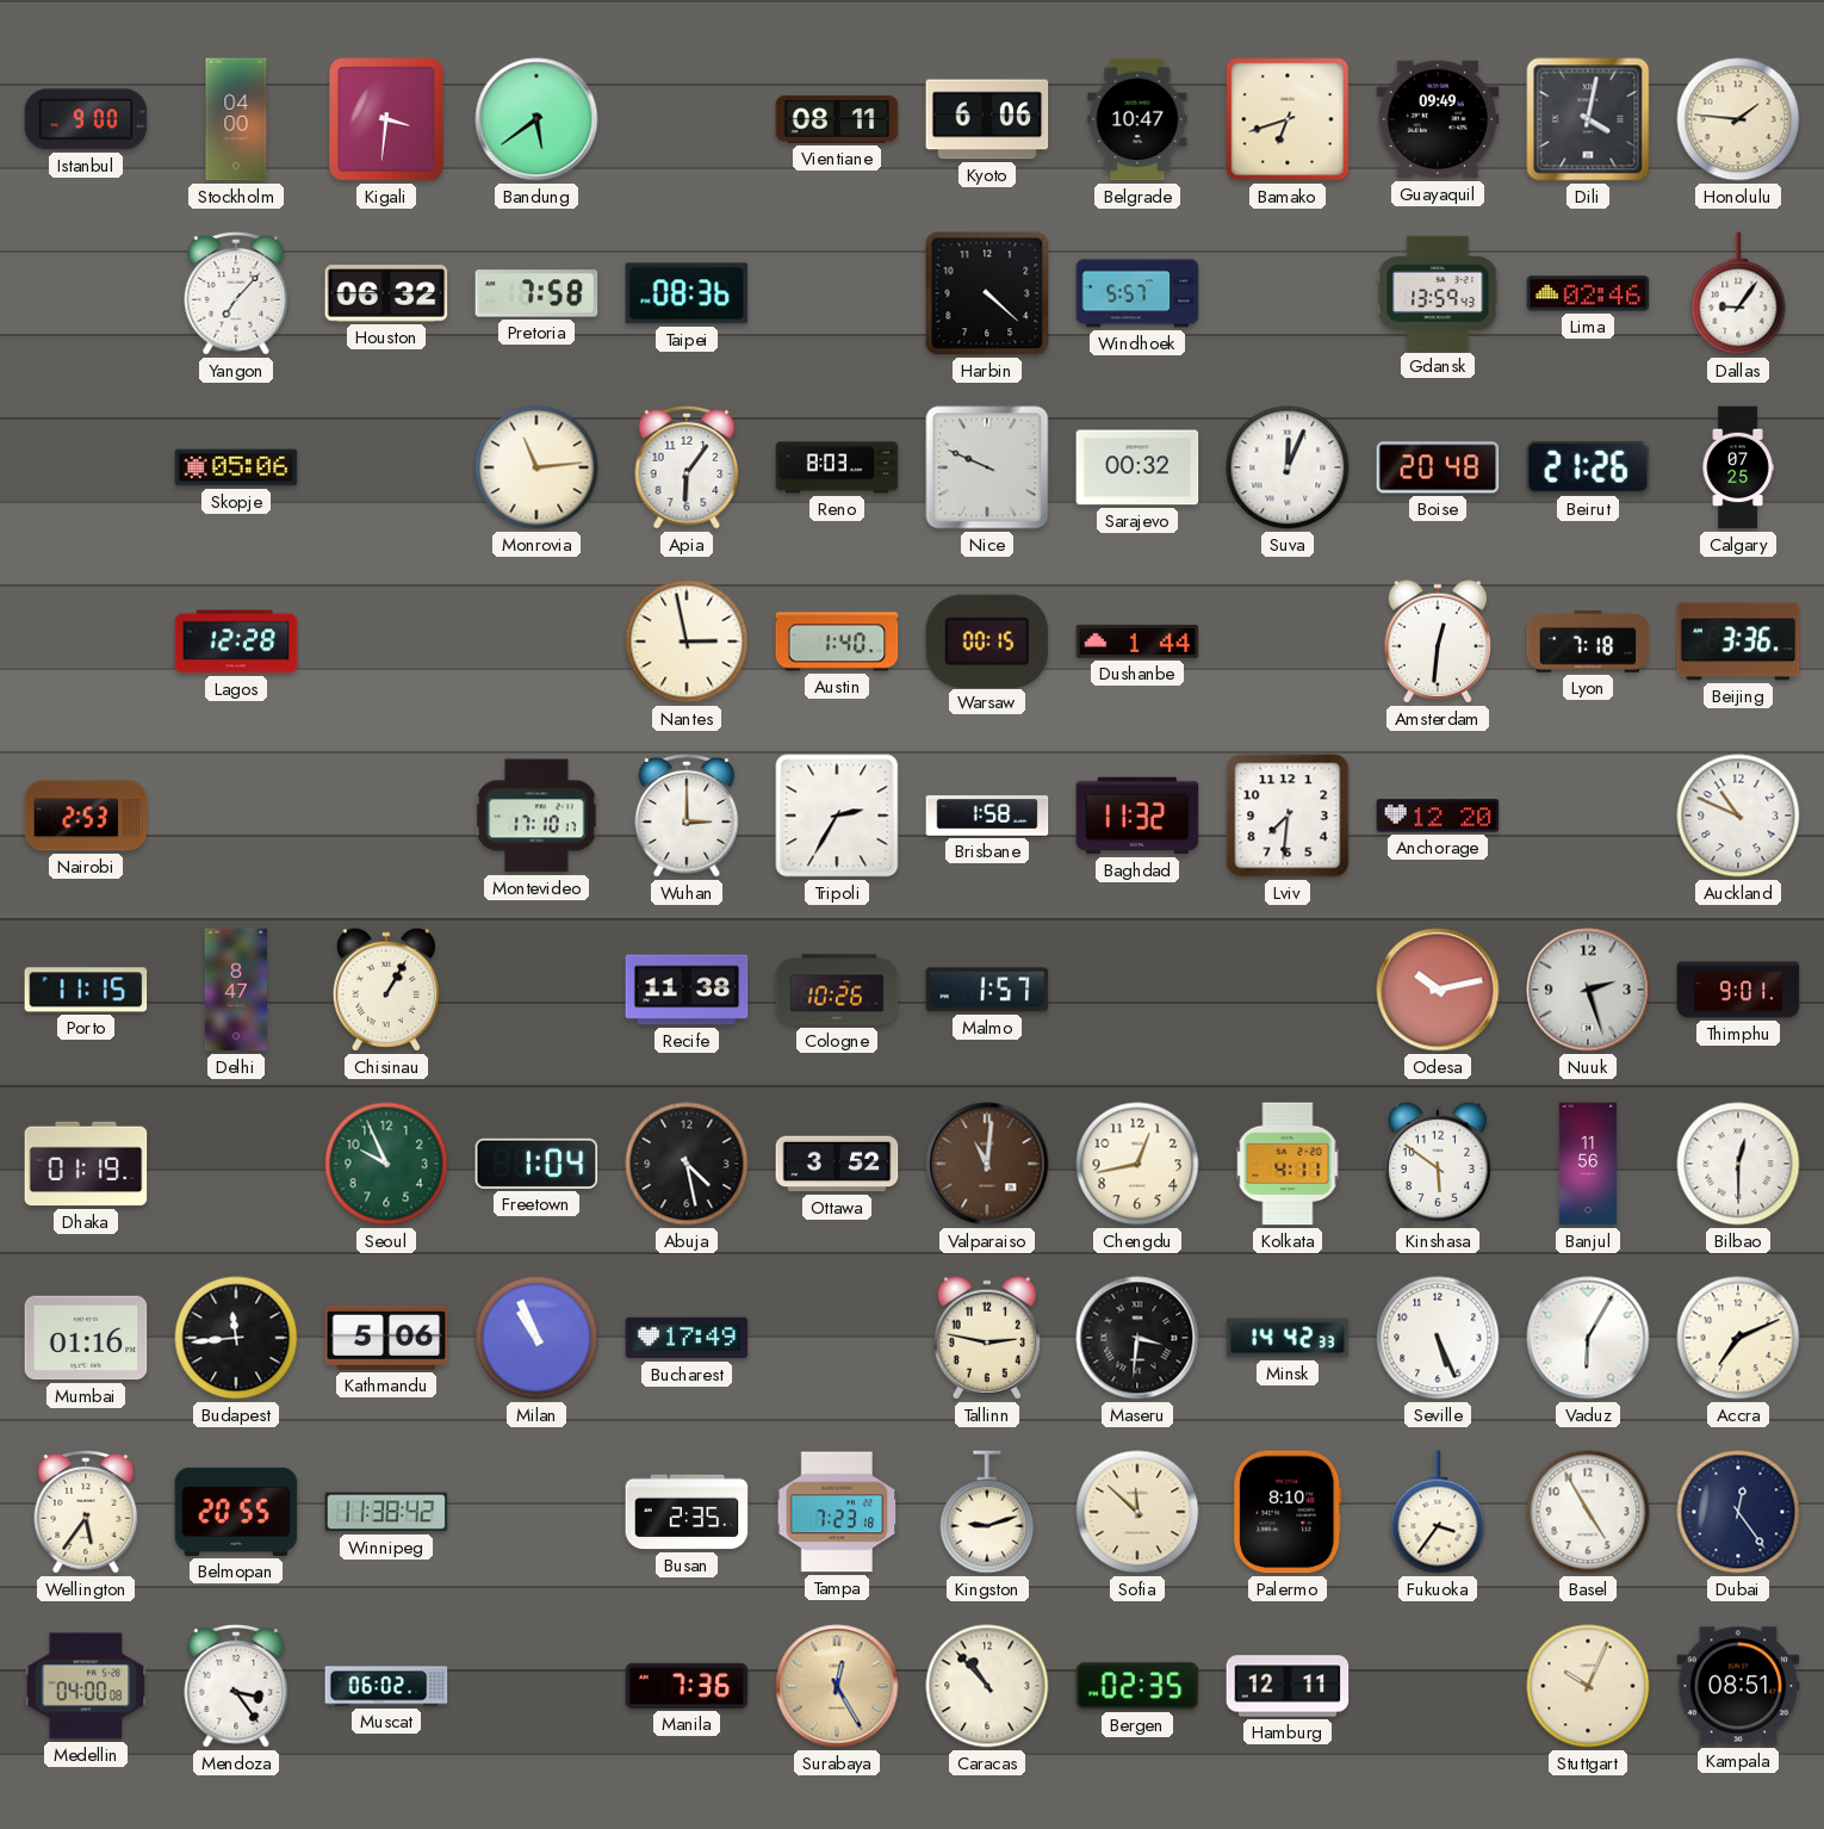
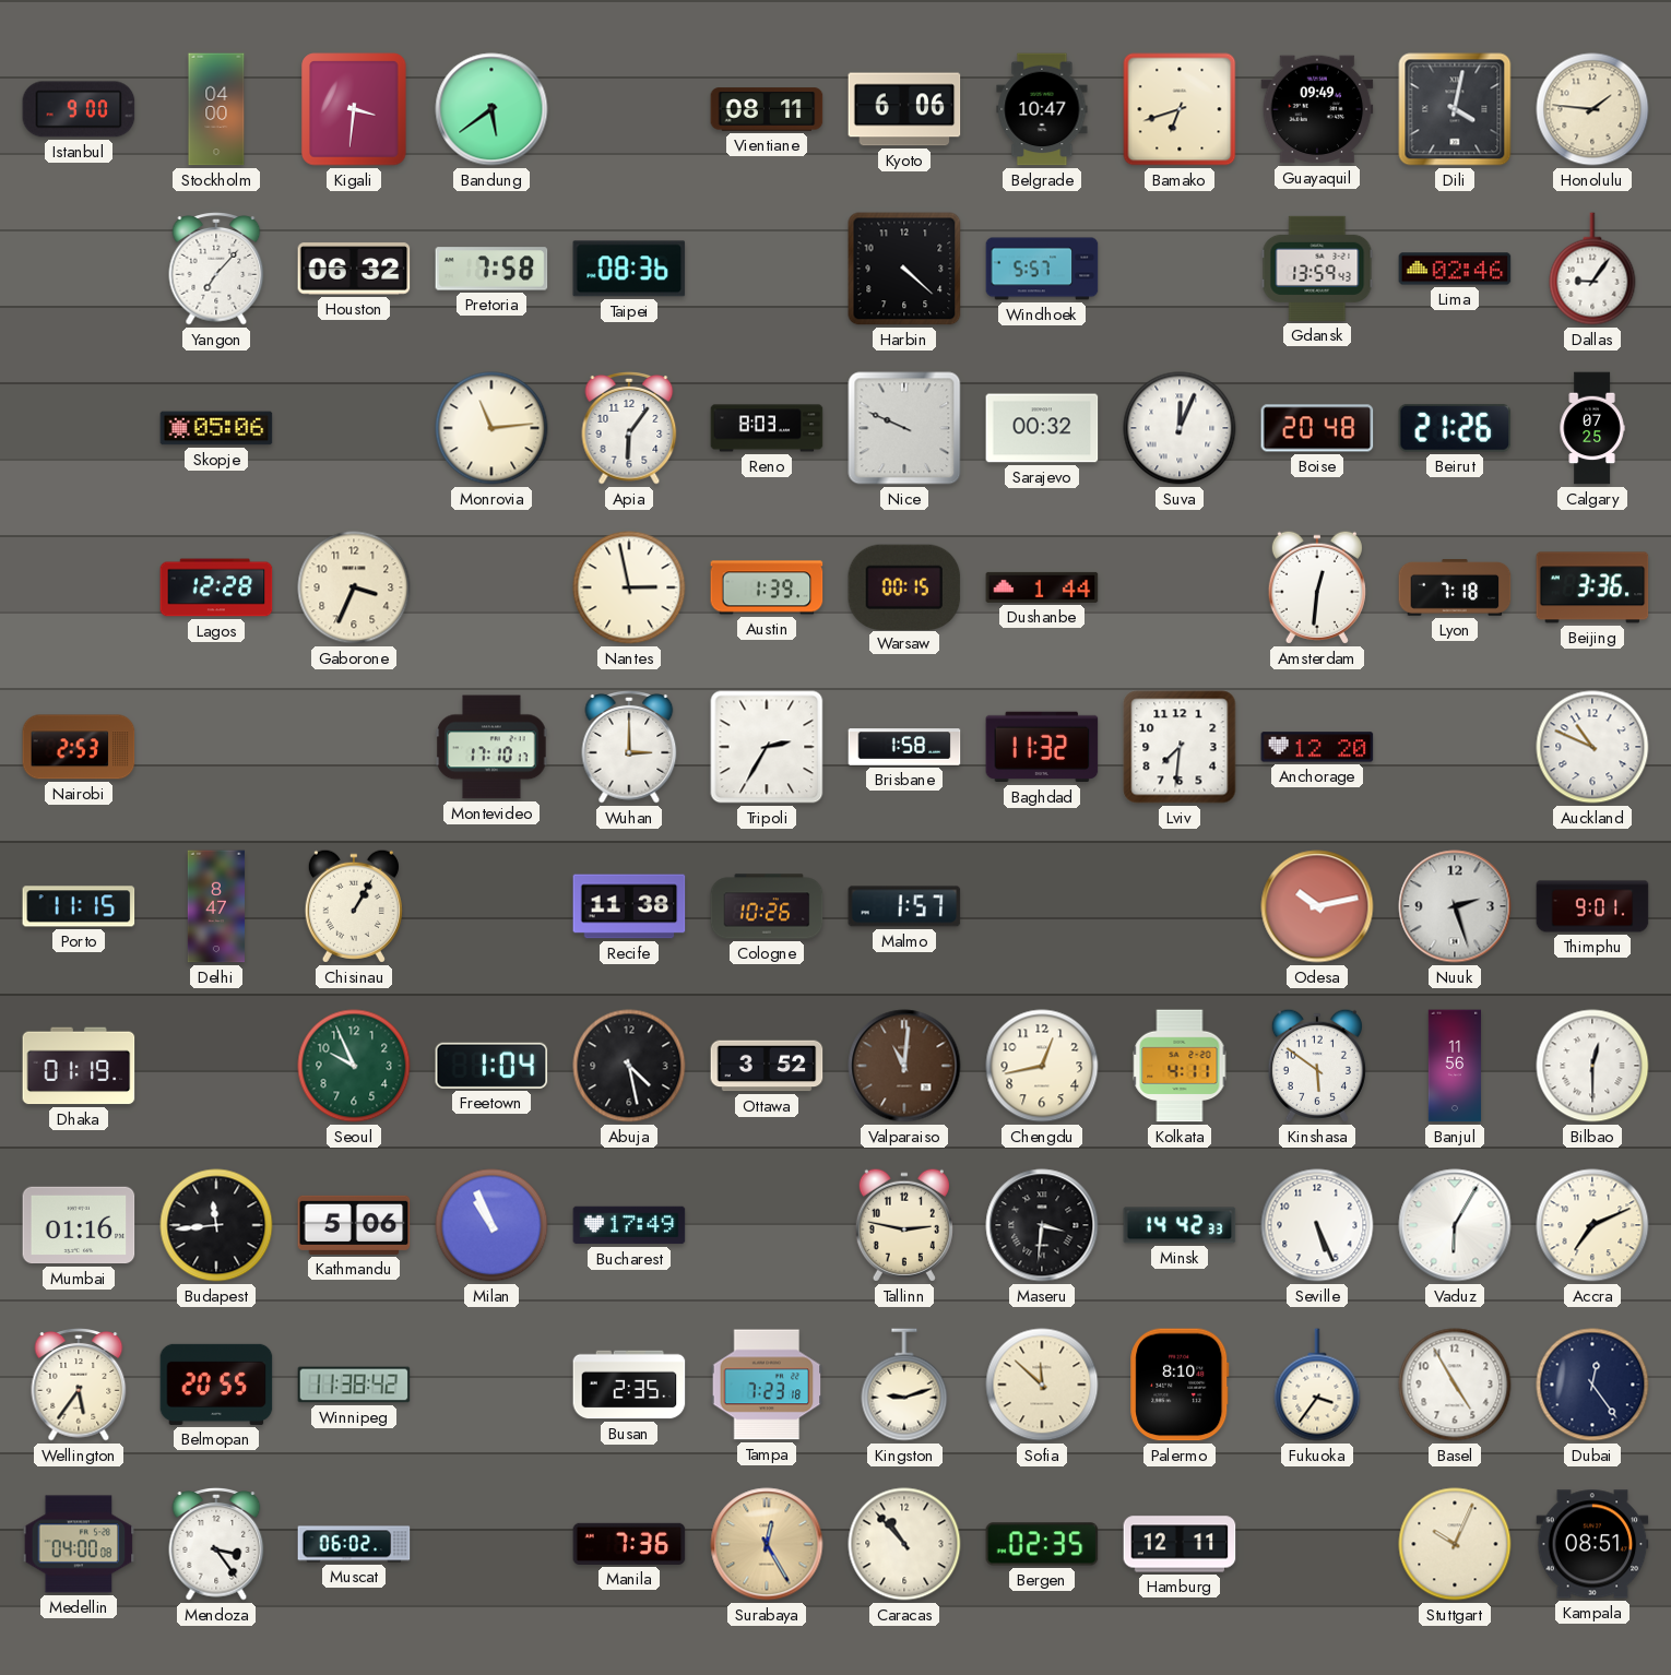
Gaborone: none -> 3:34
Austin: 1:40 -> 1:39
